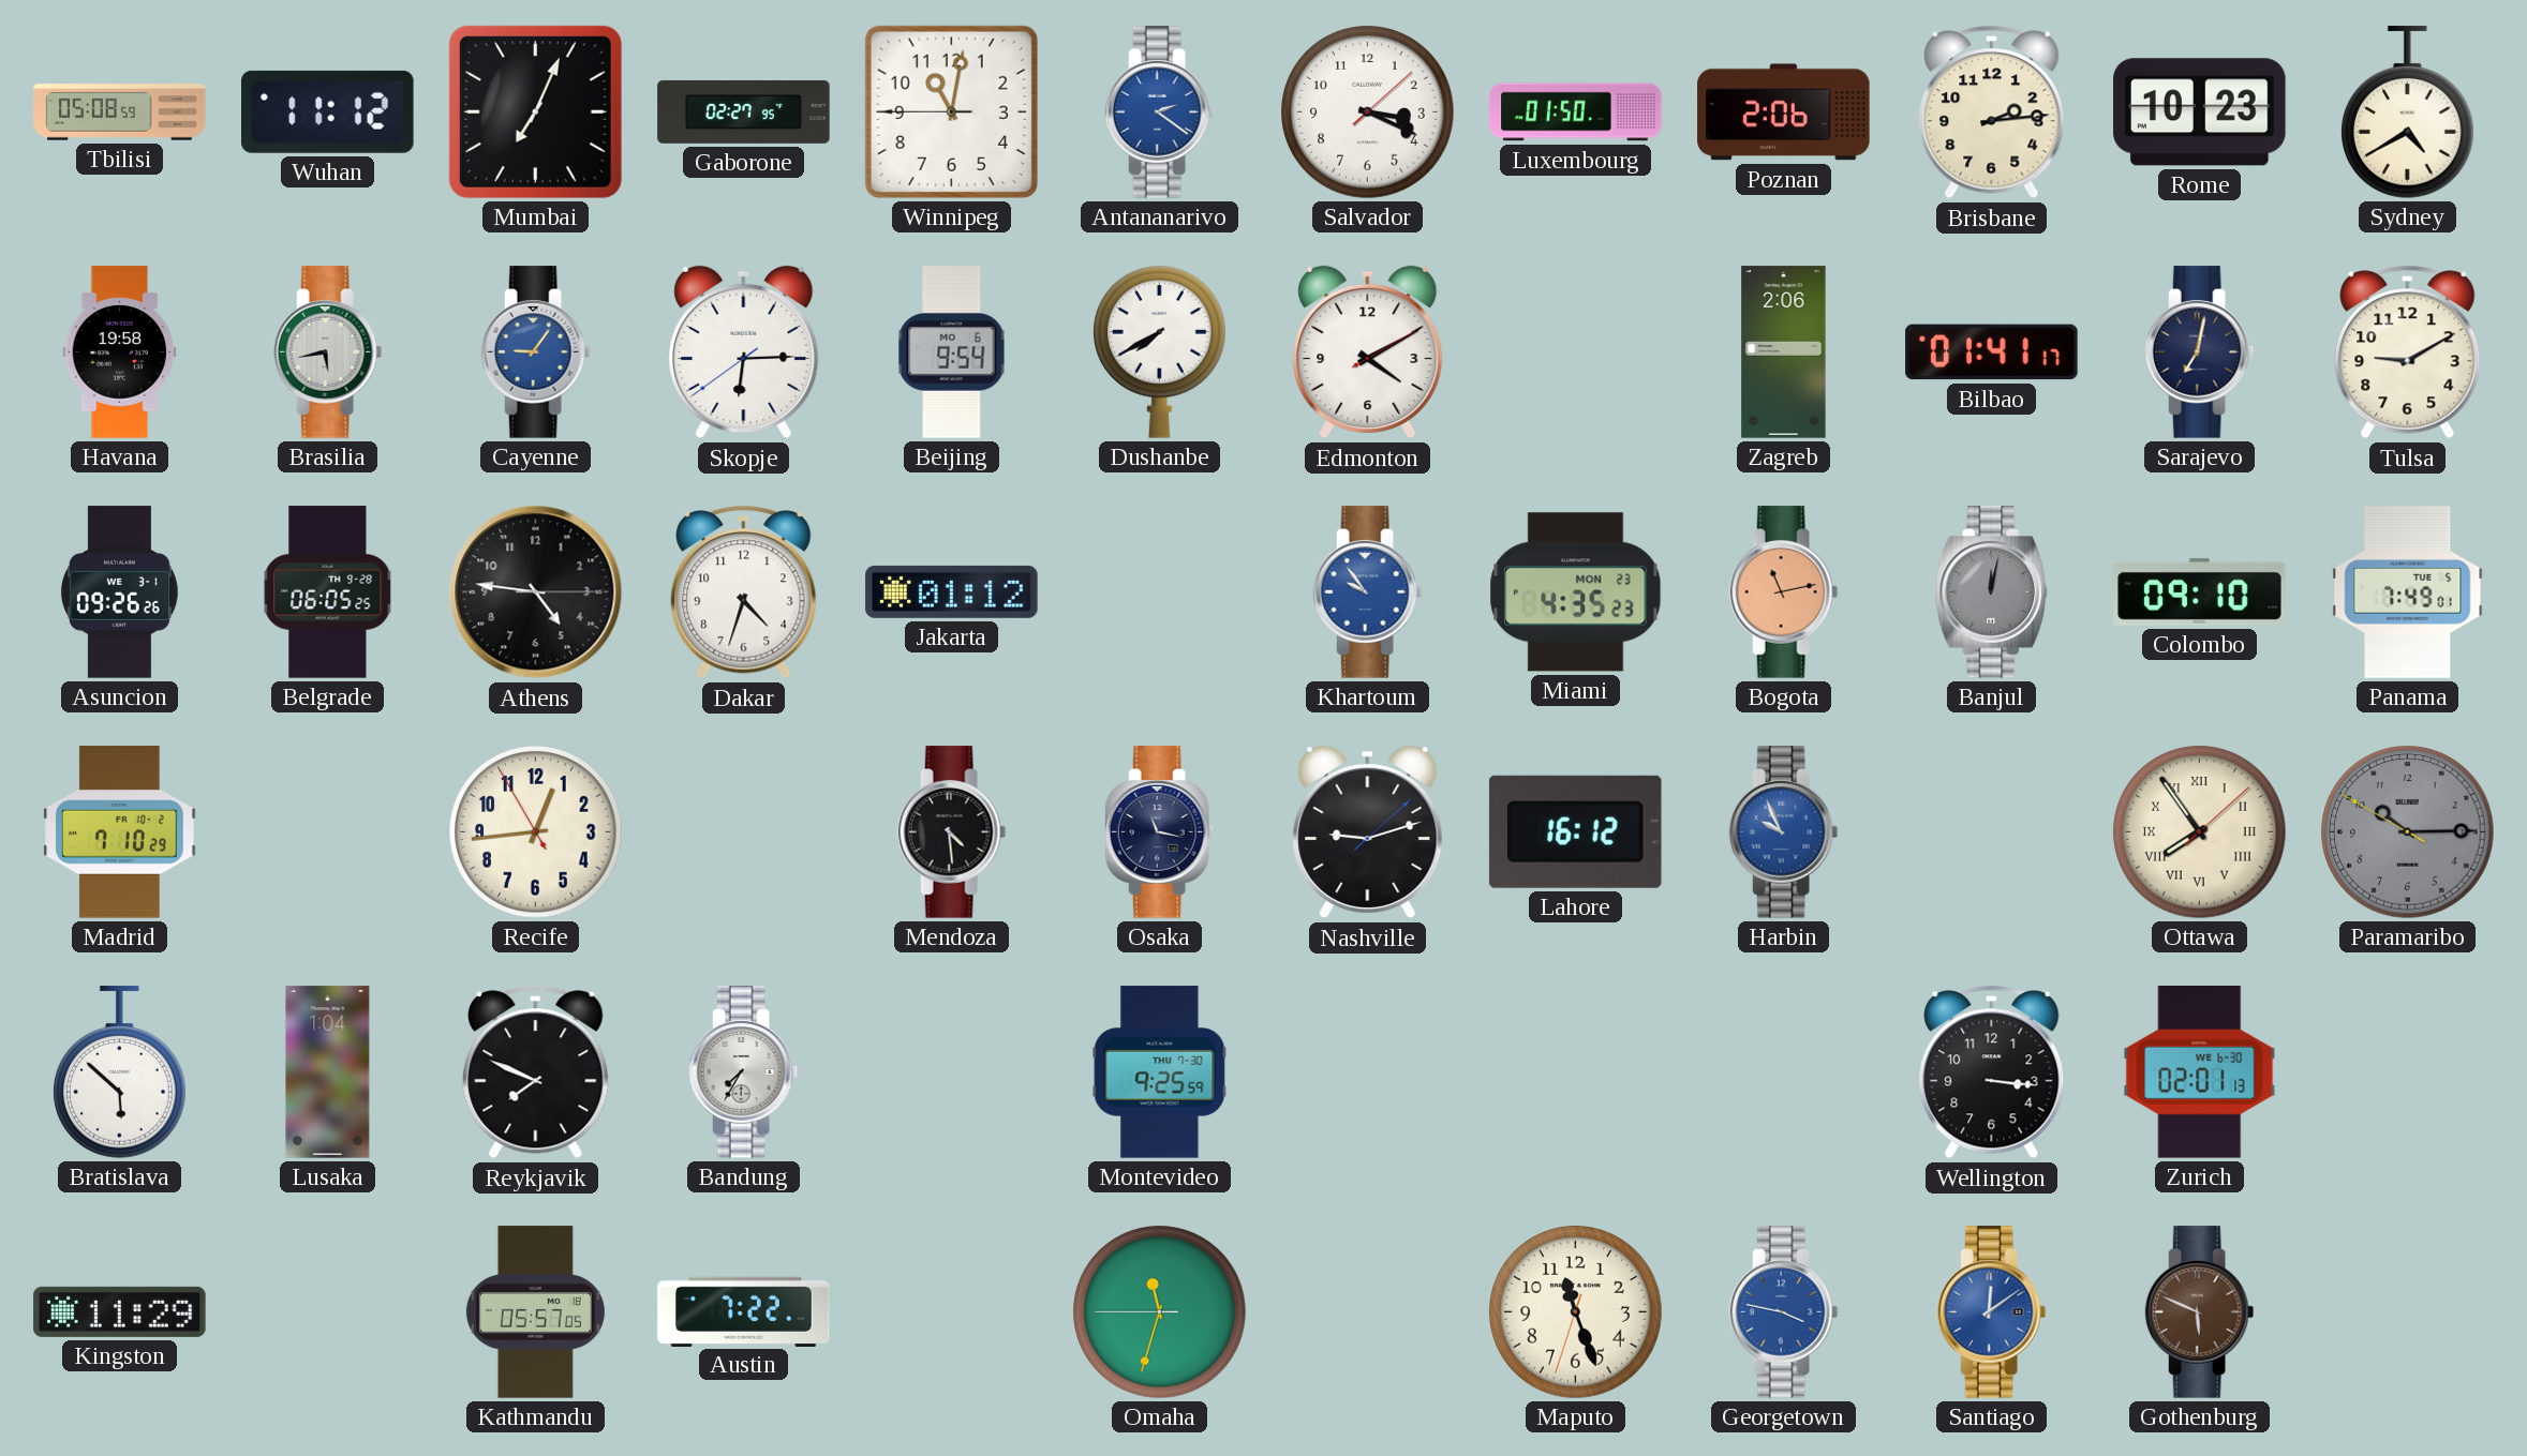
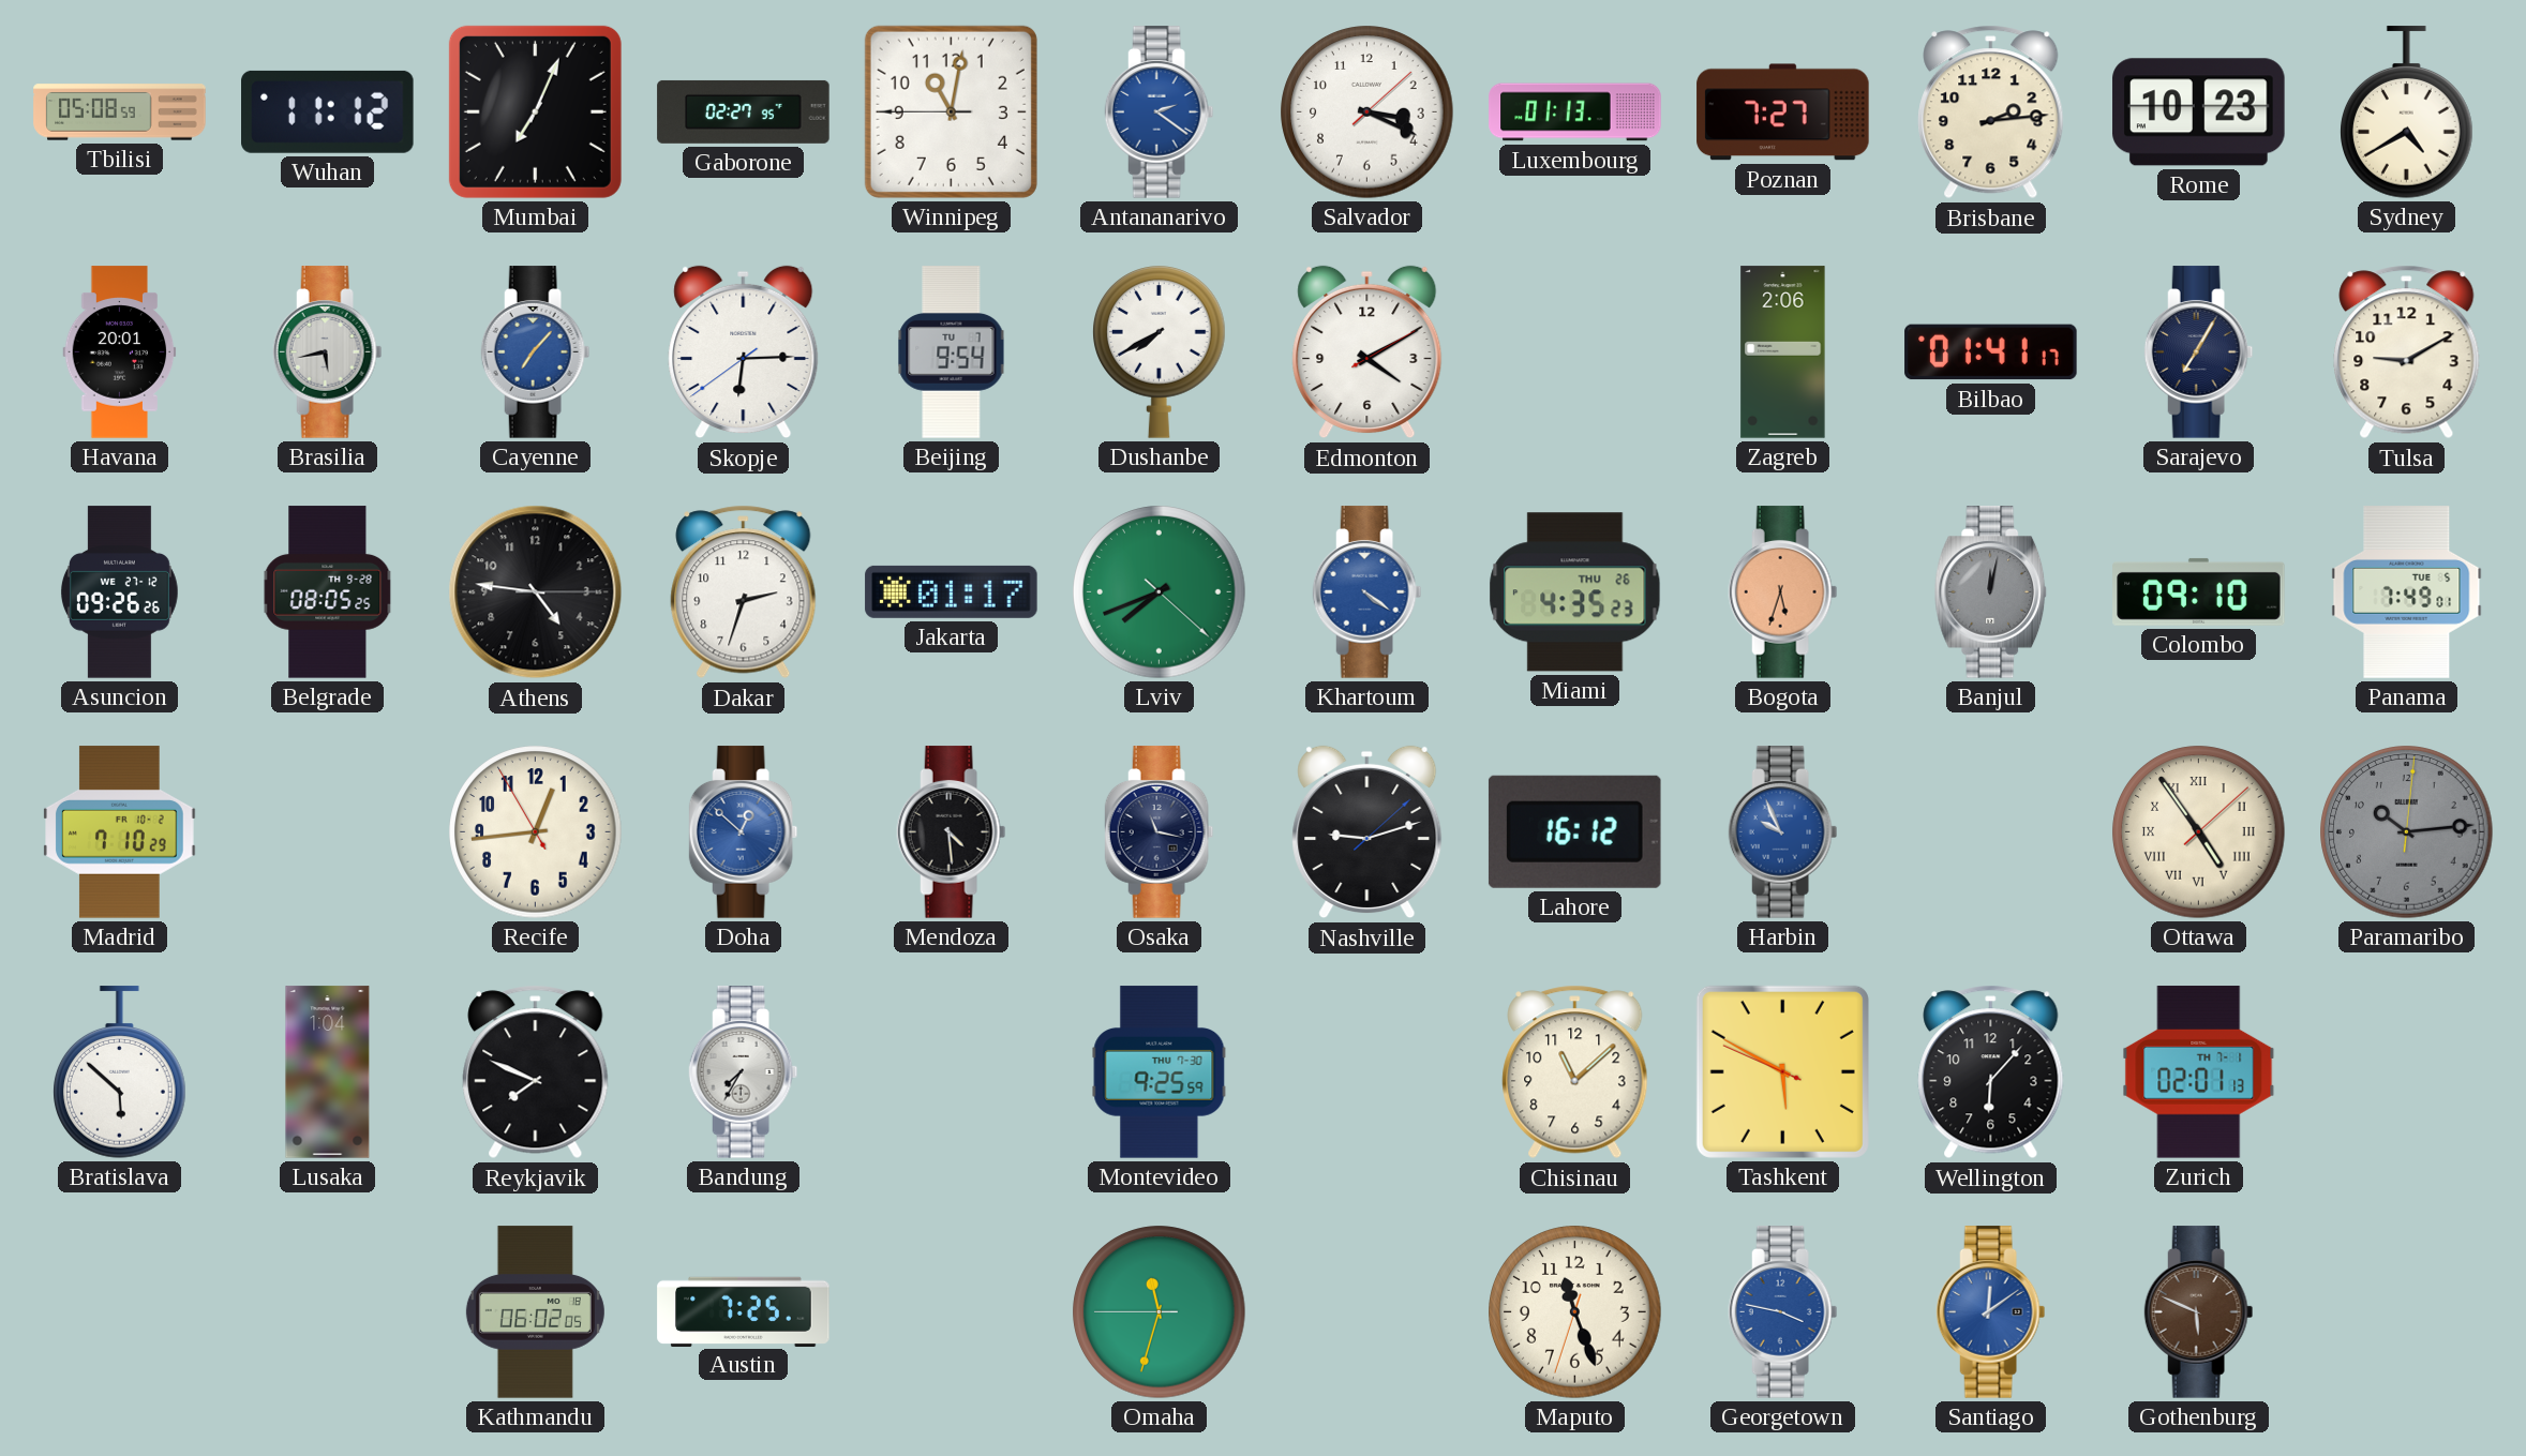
Luxembourg: 01:50 -> 01:13
Poznan: 2:06 -> 7:27
Havana: 19:58 -> 20:01
Cayenne: 9:06 -> 7:07
Beijing date: MO 6 -> TU 7
Sarajevo: 7:02 -> 7:05
Asuncion date: WE 3-1 -> WE 27-12
Belgrade: 06:05 -> 08:05
Dakar: 4:33 -> 2:33
Jakarta: 01:12 -> 01:17
Lviv: none -> 7:41
Khartoum: 9:54 -> 4:21
Miami date: MON 23 -> THU 26
Bogota: 11:13 -> 5:33
Doha: none -> 12:52
Ottawa: 7:54 -> 4:54
Paramaribo: 10:14:50 -> 10:14:01
Chisinau: none -> 11:08
Tashkent: none -> 5:49
Wellington: 3:16 -> 6:07
Zurich date: WE 6-30 -> TH 7-1
Kingston: 11:29 -> none
Kathmandu: 05:57 -> 06:02
Austin: 7:22 -> 7:25
